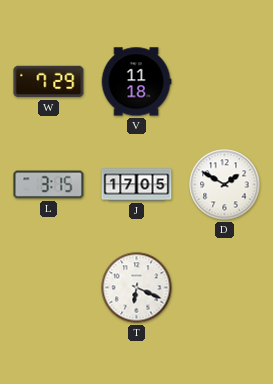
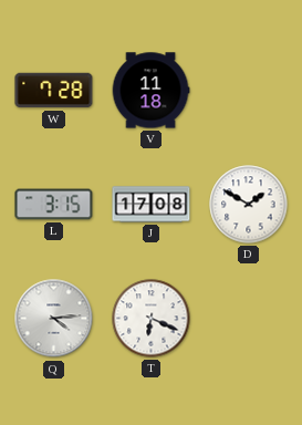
W: 7:29 -> 7:28
J: 17:05 -> 17:08
Q: none -> 4:14
